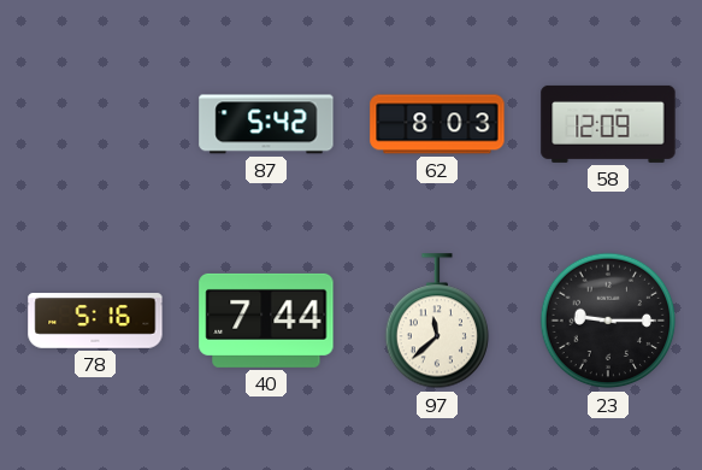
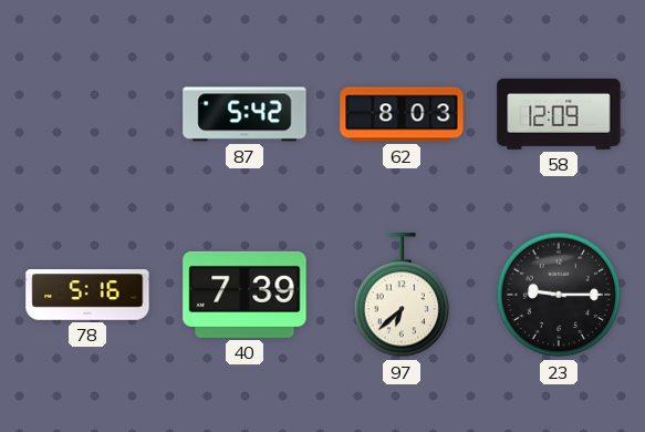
40: 7:44 -> 7:39
97: 11:38 -> 6:38
